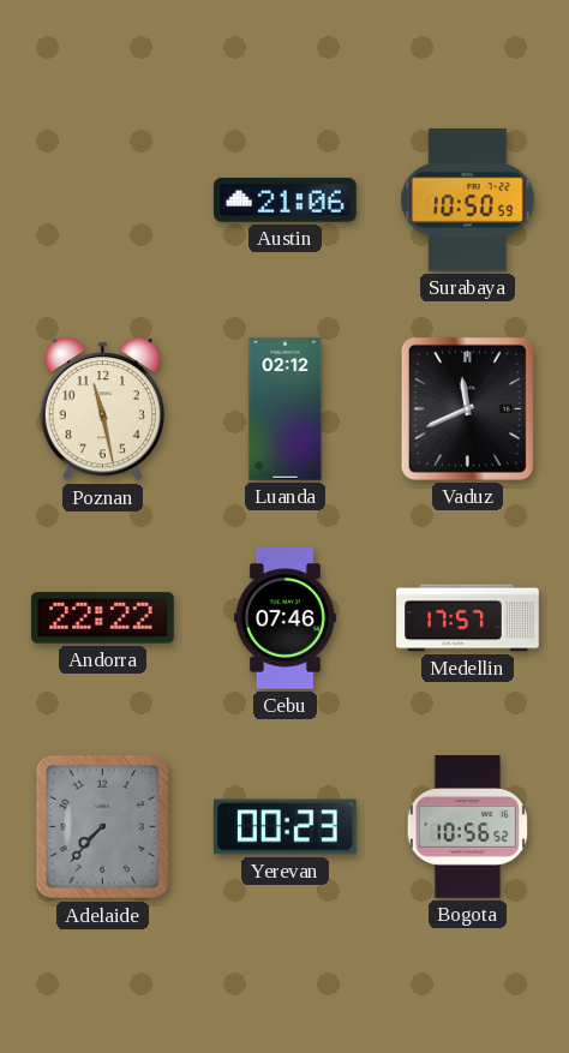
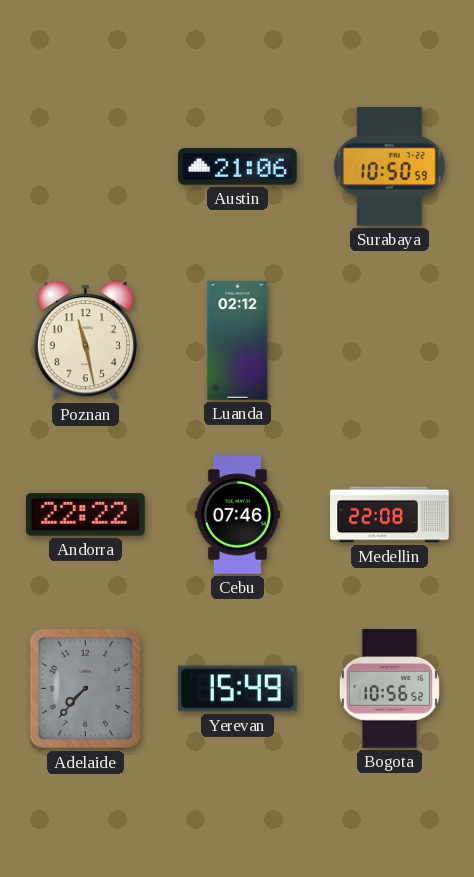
Vaduz: 11:41 -> none
Medellin: 17:57 -> 22:08
Yerevan: 00:23 -> 15:49
